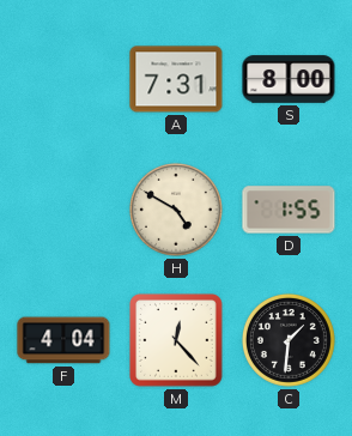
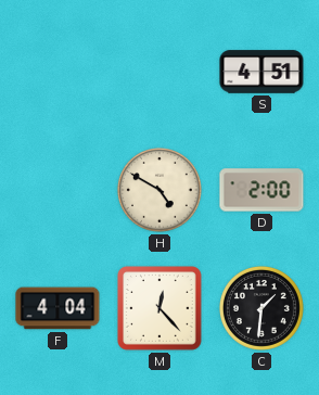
A: 7:31 -> none
S: 8:00 -> 4:51
D: 1:55 -> 2:00
